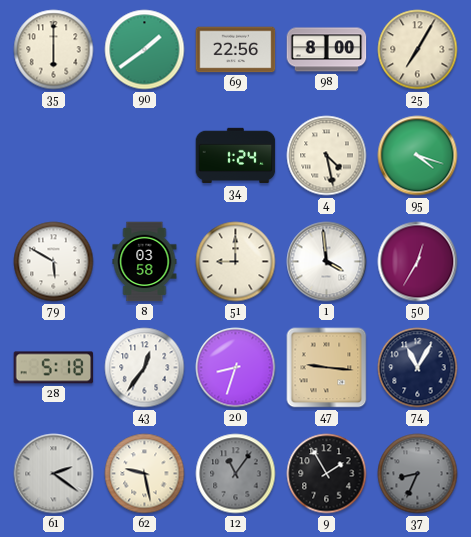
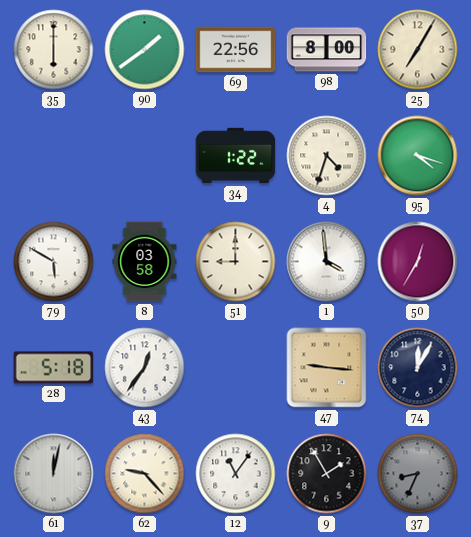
34: 1:24 -> 1:22
4: 4:28 -> 4:33
20: 8:33 -> none
74: 11:05 -> 12:05
61: 2:21 -> 12:02
62: 9:28 -> 9:23
12 dial: grey -> white
